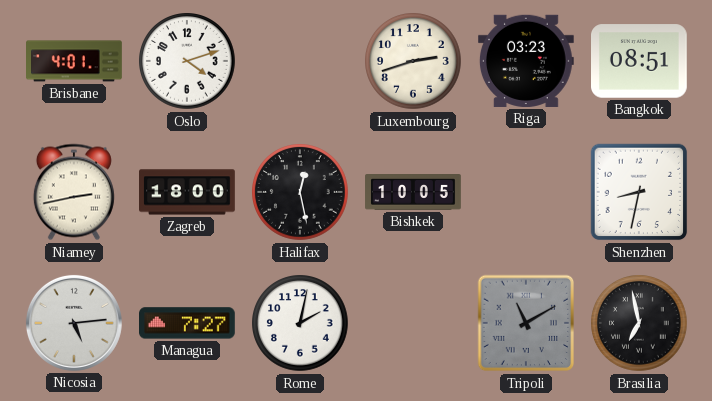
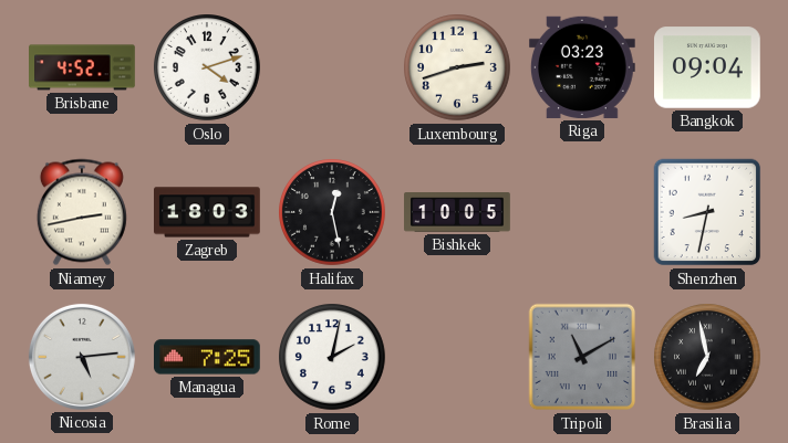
Brisbane: 4:01 -> 4:52
Bangkok: 08:51 -> 09:04
Zagreb: 18:00 -> 18:03
Managua: 7:27 -> 7:25
